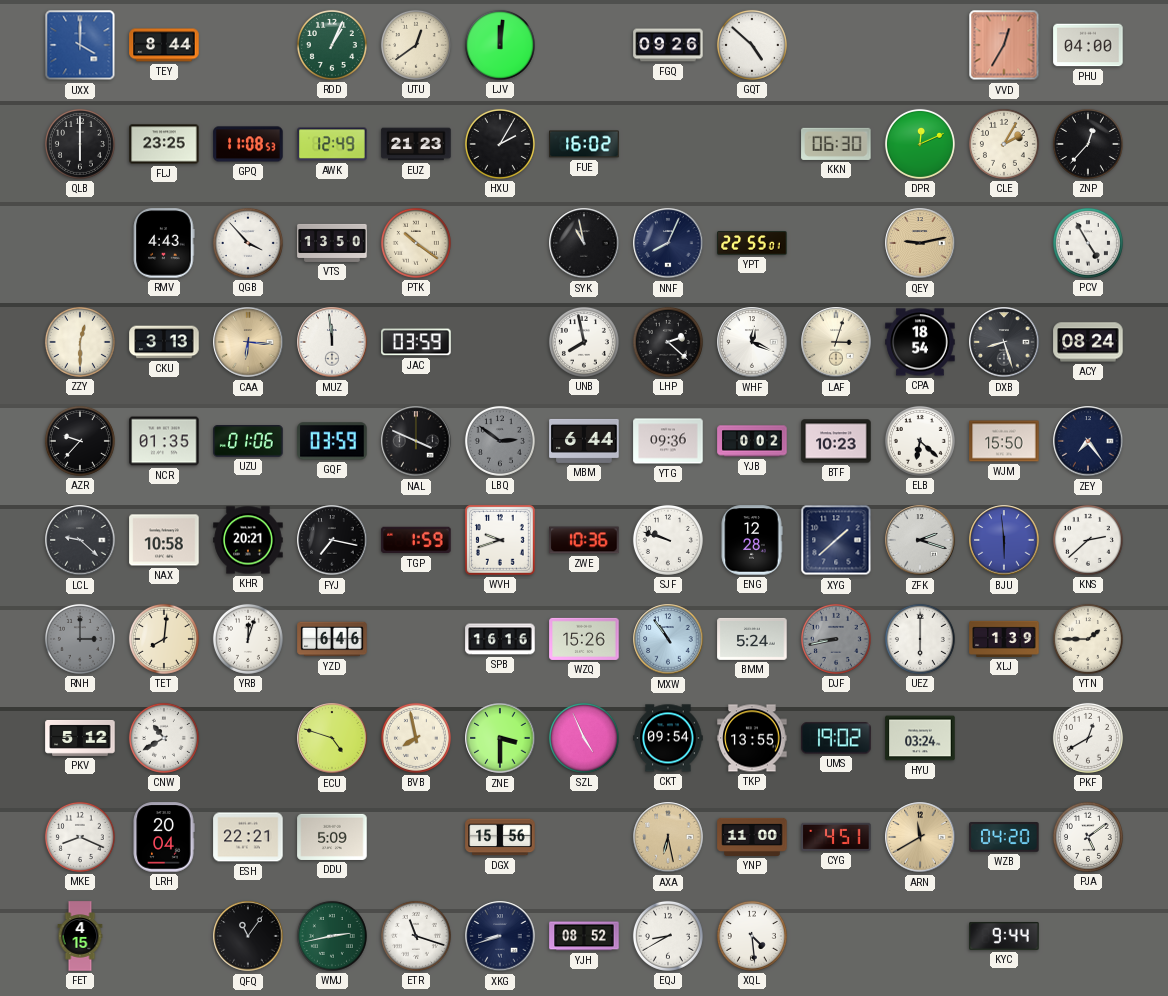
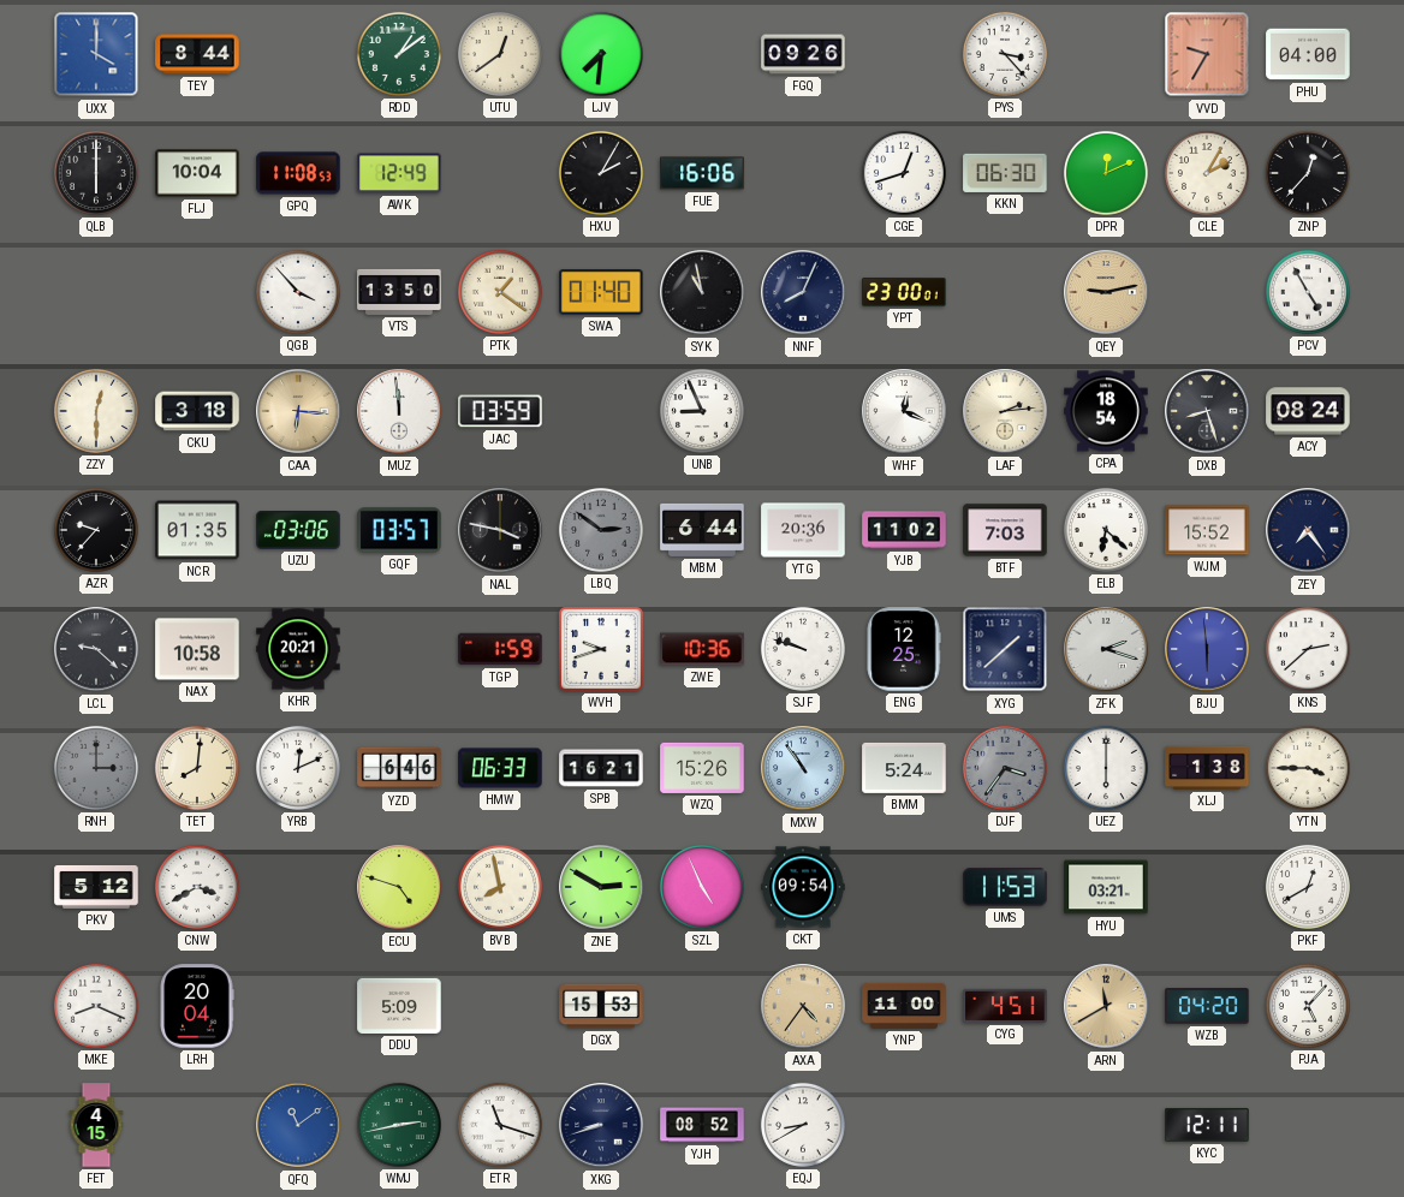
RDD: 1:04 -> 1:09
LJV: 12:01 -> 7:31
GQT: 4:52 -> none
PYS: none -> 3:23
VVD: 12:35 -> 9:35
FLJ: 23:25 -> 10:04
EUZ: 21:23 -> none
FUE: 16:02 -> 16:06
CGE: none -> 12:42
RMV: 4:43 -> none
PTK: 10:21 -> 1:21
SWA: none -> 01:40
YPT: 22:55 -> 23:00
CKU: 3:13 -> 3:18
UNB: 7:58 -> 8:56
LHP: 2:22 -> none
LAF: 3:03 -> 2:14
UZU: 01:06 -> 03:06
GQF: 03:59 -> 03:57
NAL: 3:49 -> 3:47
YTG: 09:36 -> 20:36
YJB: 0:02 -> 11:02
BTF: 10:23 -> 7:03
WJM: 15:50 -> 15:52
FYJ: 7:17 -> none
ENG: 12:28 -> 12:25
YRB: 12:03 -> 12:11
HMW: none -> 06:33
SPB: 16:16 -> 16:21
DJF: 8:43 -> 3:36
XLJ: 1:39 -> 1:38
YTN: 1:45 -> 3:45
CNW: 10:40 -> 3:40
ZNE: 3:30 -> 2:50
TKP: 13:55 -> none
UMS: 19:02 -> 11:53
HYU: 03:24 -> 03:21
ESH: 22:21 -> none
DGX: 15:56 -> 15:53
AXA: 6:28 -> 4:36
PJA: 5:09 -> 5:07
QFQ: 11:06 -> 11:09
QFQ dial: black -> blue
XQL: 4:29 -> none
KYC: 9:44 -> 12:11
